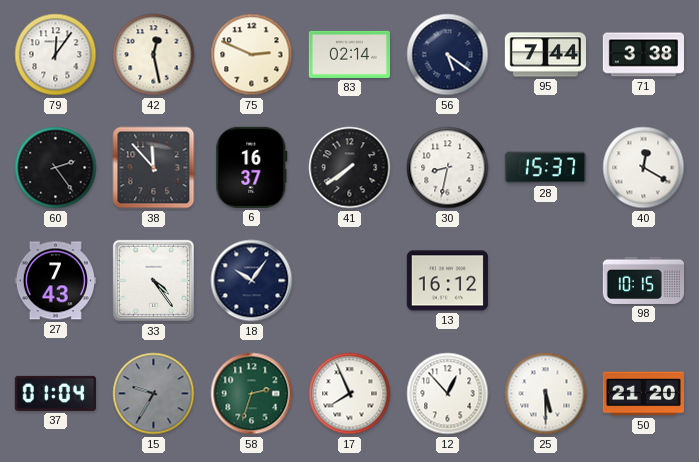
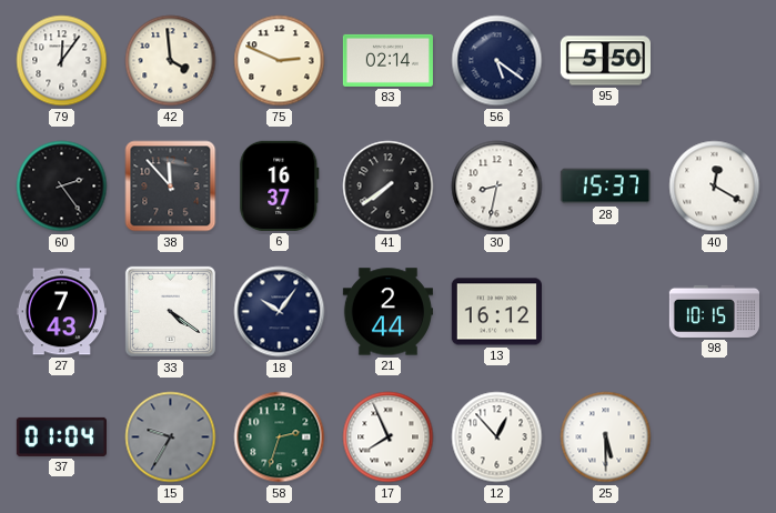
42: 12:28 -> 3:59
95: 7:44 -> 5:50
71: 3:38 -> none
33: 4:24 -> 4:21
21: none -> 2:44
50: 21:20 -> none
